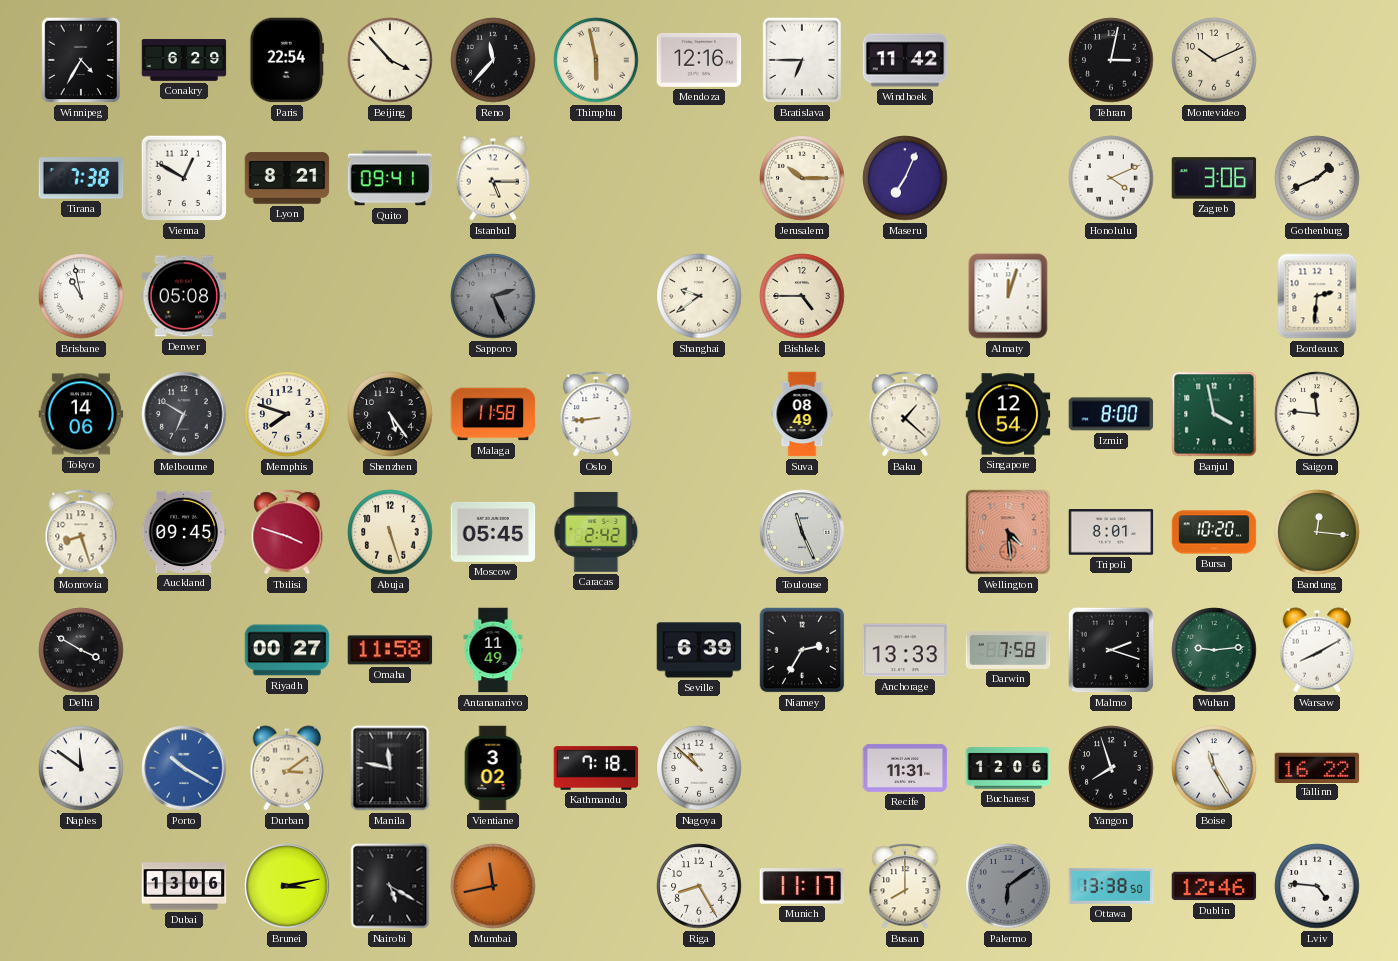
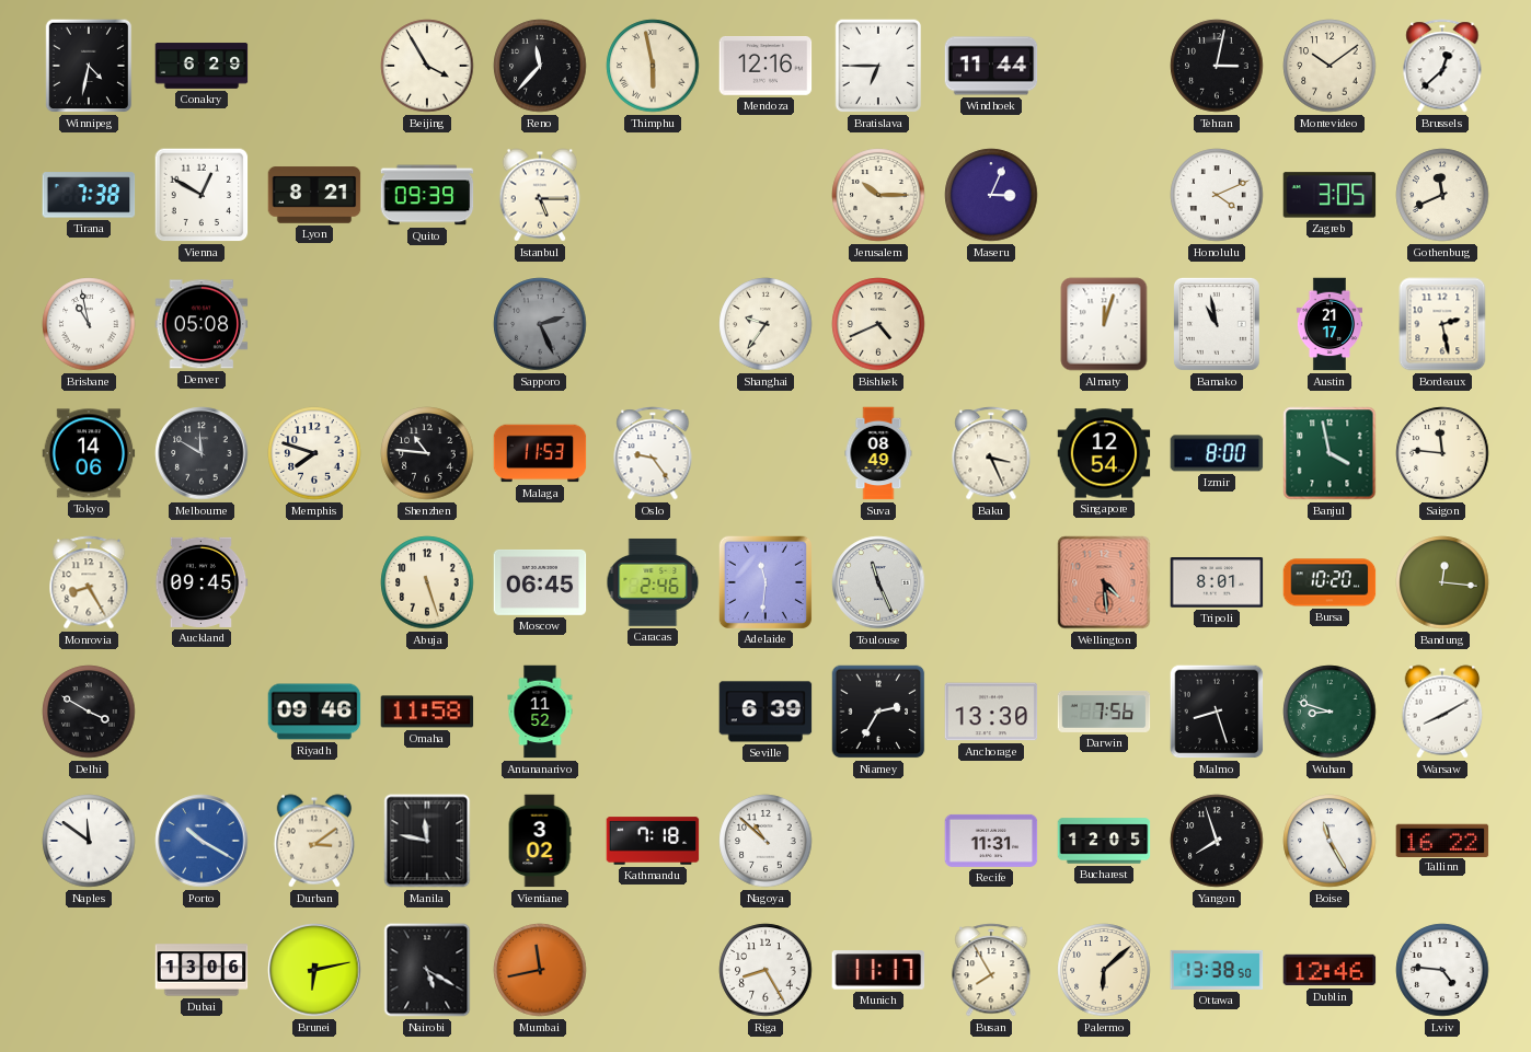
Winnipeg: 4:35 -> 4:32
Paris: 22:54 -> none
Beijing: 3:53 -> 3:55
Windhoek: 11:42 -> 11:44
Montevideo: 10:11 -> 10:09
Brussels: none -> 12:38
Quito: 09:41 -> 09:39
Maseru: 7:04 -> 3:04
Zagreb: 3:06 -> 3:05
Gothenburg: 1:41 -> 11:41
Shanghai: 9:39 -> 9:36
Bishkek: 4:45 -> 4:41
Bamako: none -> 10:58
Austin: none -> 21:17
Bordeaux: 2:31 -> 2:28
Melbourne: 6:50 -> 11:50
Shenzhen: 5:24 -> 10:46
Malaga: 11:58 -> 11:53
Oslo: 8:44 -> 9:24
Baku: 1:22 -> 3:26
Monrovia: 8:27 -> 8:25
Tbilisi: 3:48 -> none
Moscow: 05:45 -> 06:45
Caracas: 2:42 -> 2:46
Adelaide: none -> 11:31
Riyadh: 00:27 -> 09:46
Antananarivo: 11:49 -> 11:52
Anchorage: 13:33 -> 13:30
Darwin: 7:58 -> 7:56
Malmo: 2:18 -> 8:27
Wuhan: 9:14 -> 8:48
Bucharest: 12:06 -> 12:05
Brunei: 3:13 -> 6:13
Busan: 8:00 -> 7:55
Palermo: 6:09 -> 6:08
Palermo dial: grey -> cream
